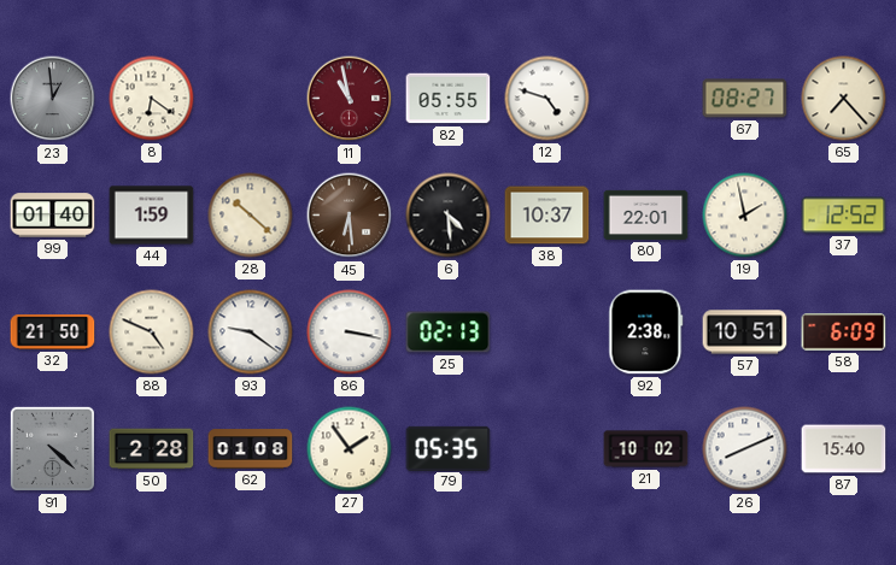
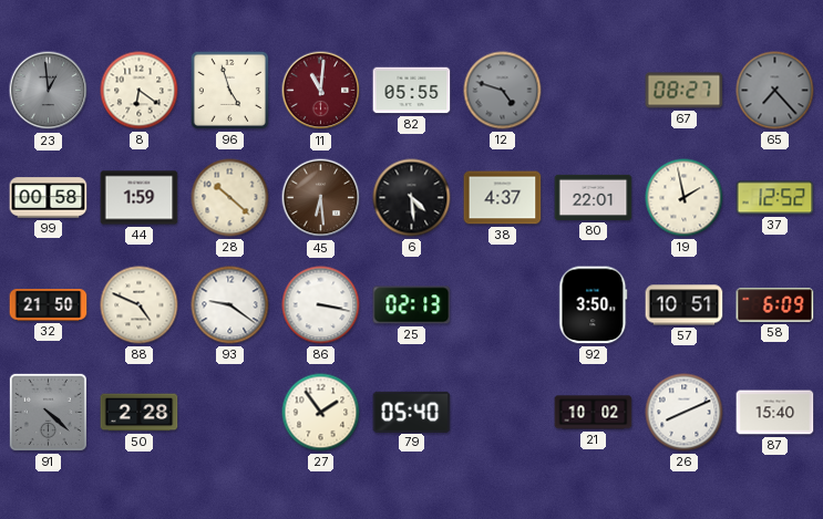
96: none -> 4:57
11: 10:58 -> 11:01
12 dial: white -> grey
65 dial: cream -> grey
99: 01:40 -> 00:58
38: 10:37 -> 4:37
92: 2:38 -> 3:50
62: 01:08 -> none
79: 05:35 -> 05:40
